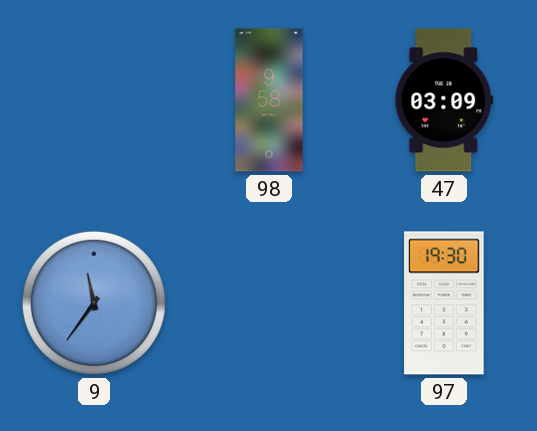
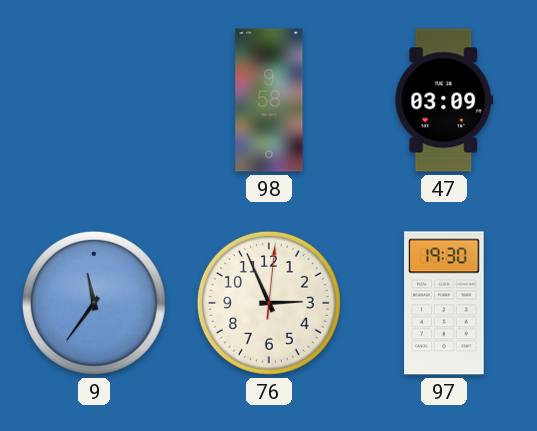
76: none -> 2:56
